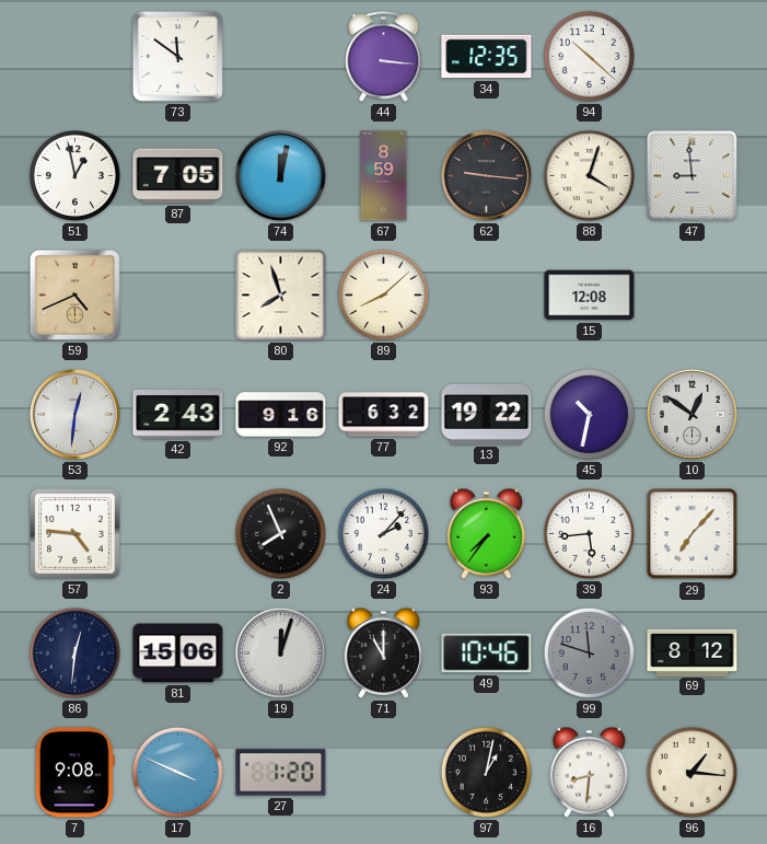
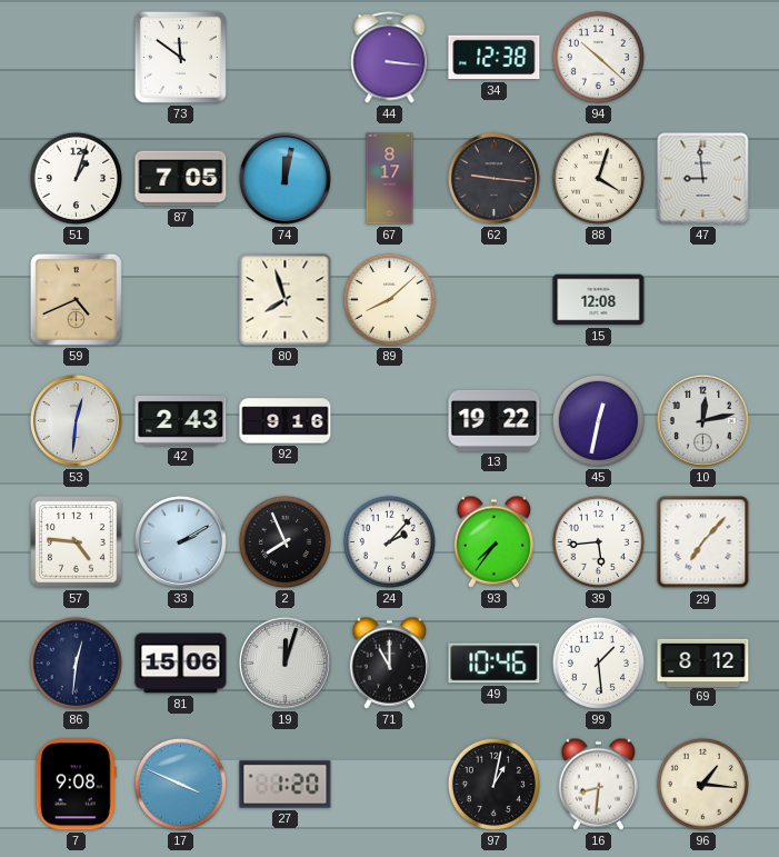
34: 12:35 -> 12:38
51: 12:58 -> 1:03
67: 8:59 -> 8:17
77: 6:32 -> none
45: 10:32 -> 12:32
10: 12:51 -> 12:13
33: none -> 2:10
99: 11:48 -> 1:29
99 dial: grey -> white
